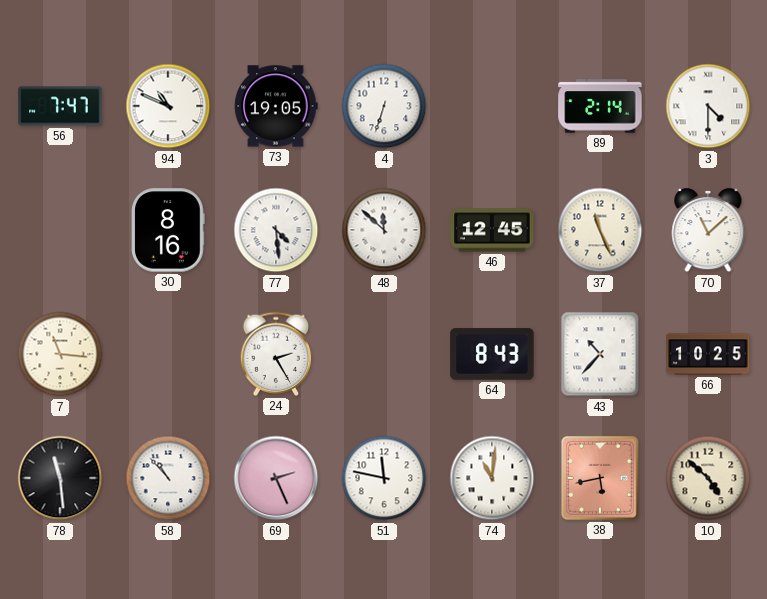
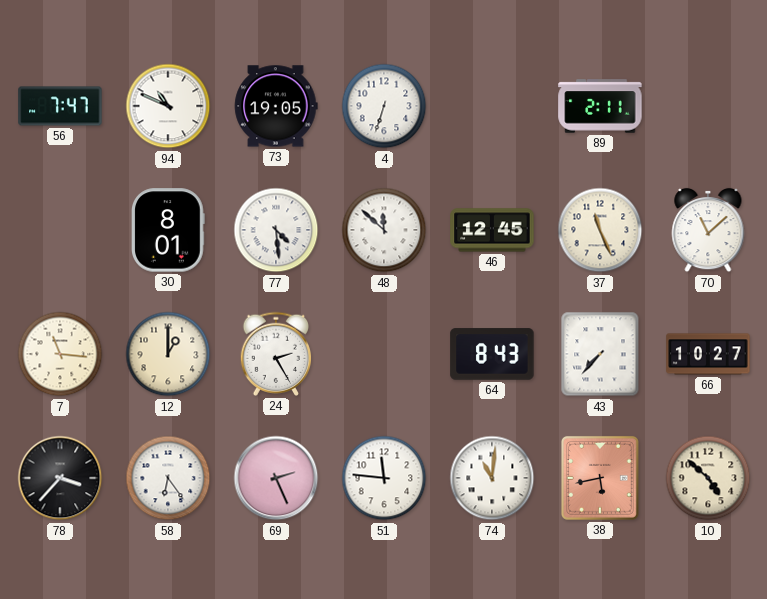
89: 2:14 -> 2:11
3: 4:30 -> none
30: 8:16 -> 8:01
12: none -> 1:00
43: 10:37 -> 7:37
66: 10:25 -> 10:27
78: 11:29 -> 3:37
58: 10:53 -> 6:24
51: 11:47 -> 11:46
